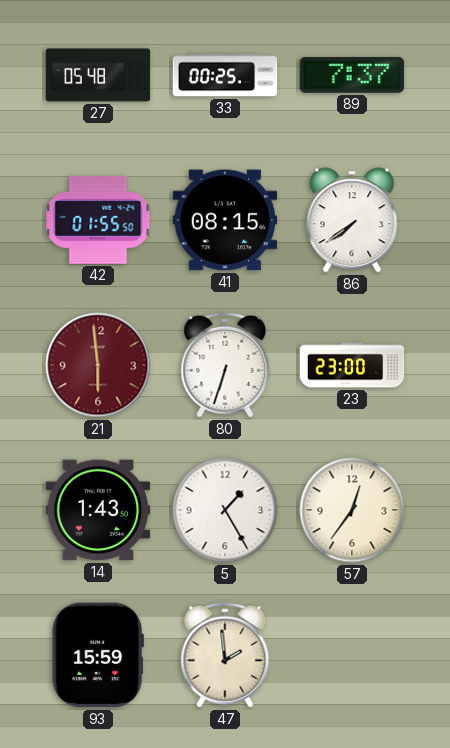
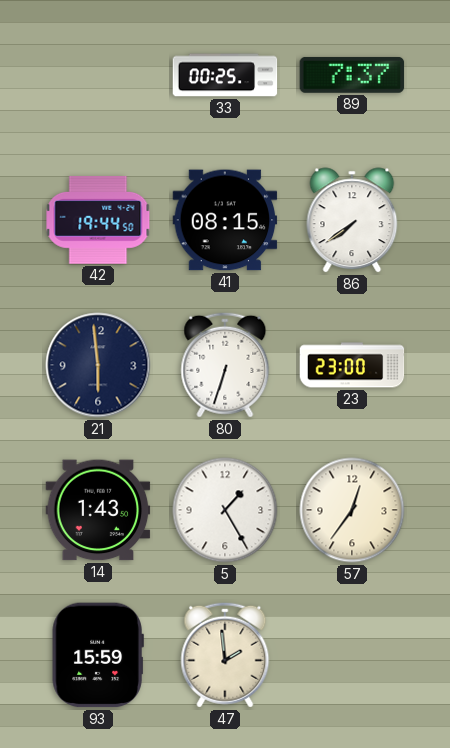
27: 05:48 -> none
42: 01:55 -> 19:44
21 dial: burgundy -> navy
